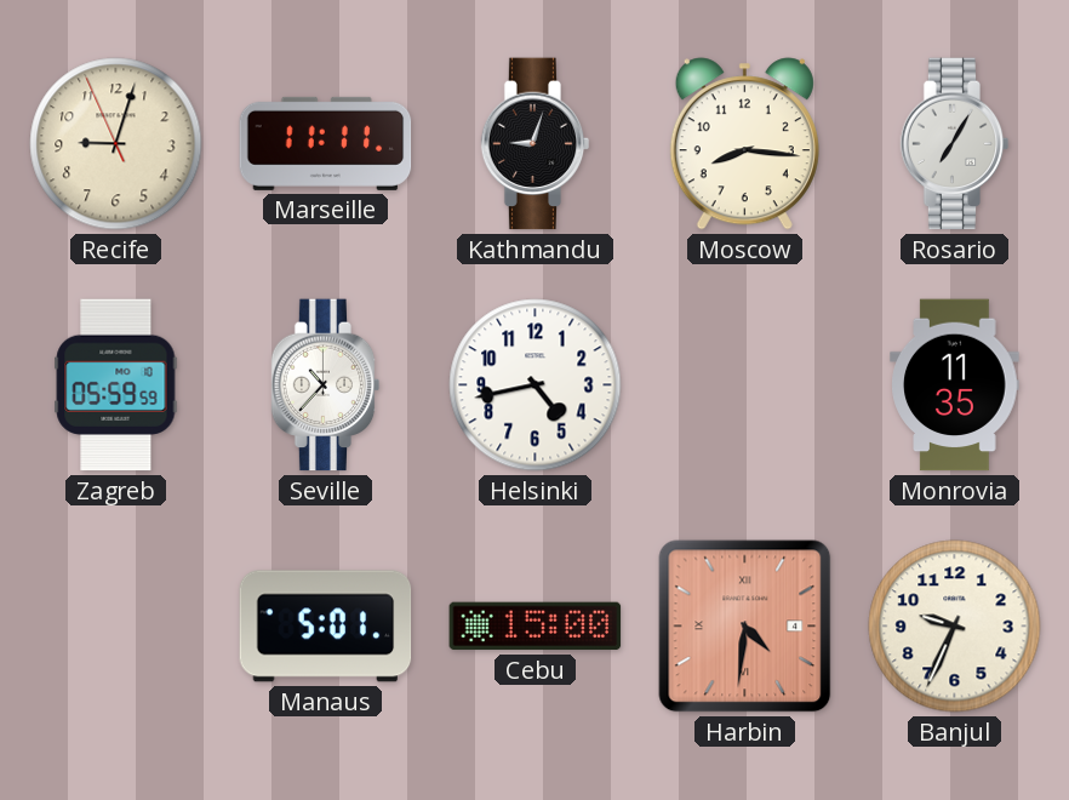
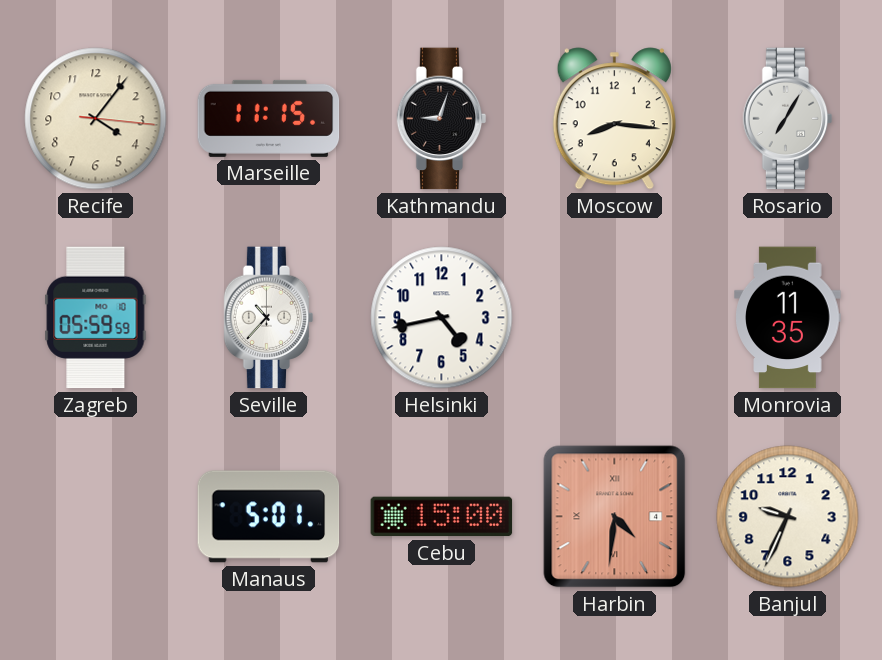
Recife: 9:02 -> 4:06
Marseille: 11:11 -> 11:15
